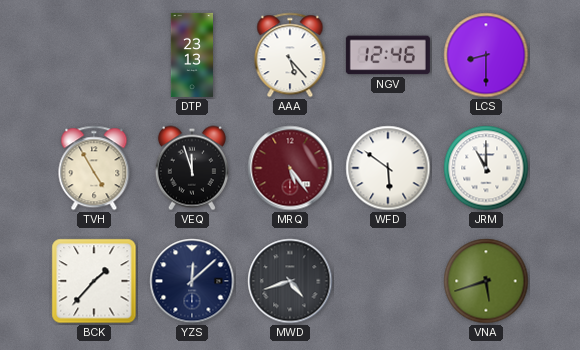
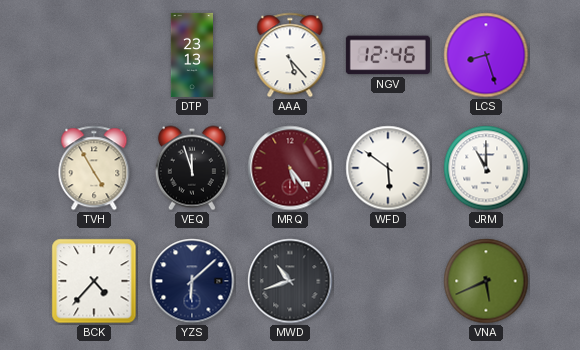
LCS: 8:30 -> 8:27
BCK: 1:37 -> 4:37
YZS: 12:08 -> 6:08
MWD: 4:42 -> 10:42
VNA: 5:42 -> 5:41
